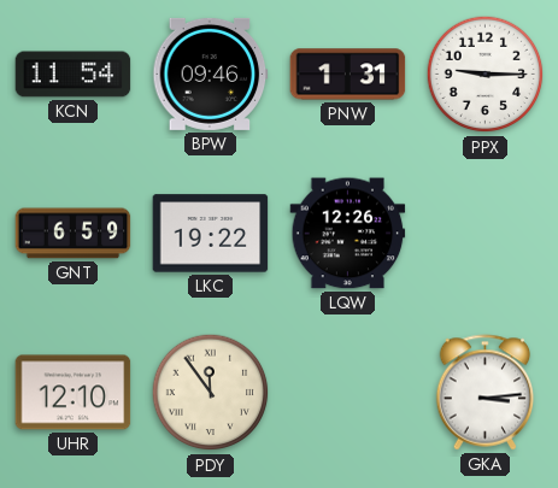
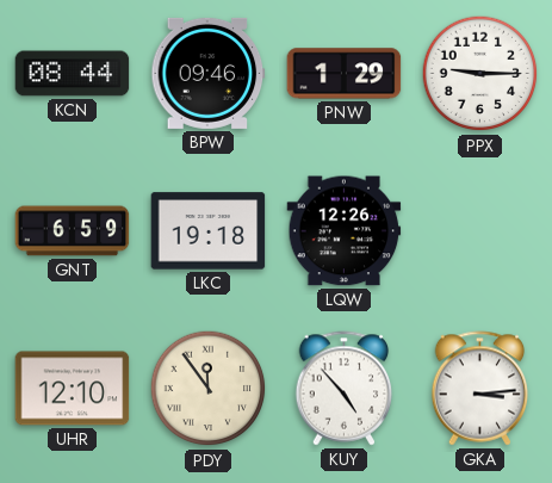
KCN: 11:54 -> 08:44
PNW: 1:31 -> 1:29
LKC: 19:22 -> 19:18
KUY: none -> 4:53
